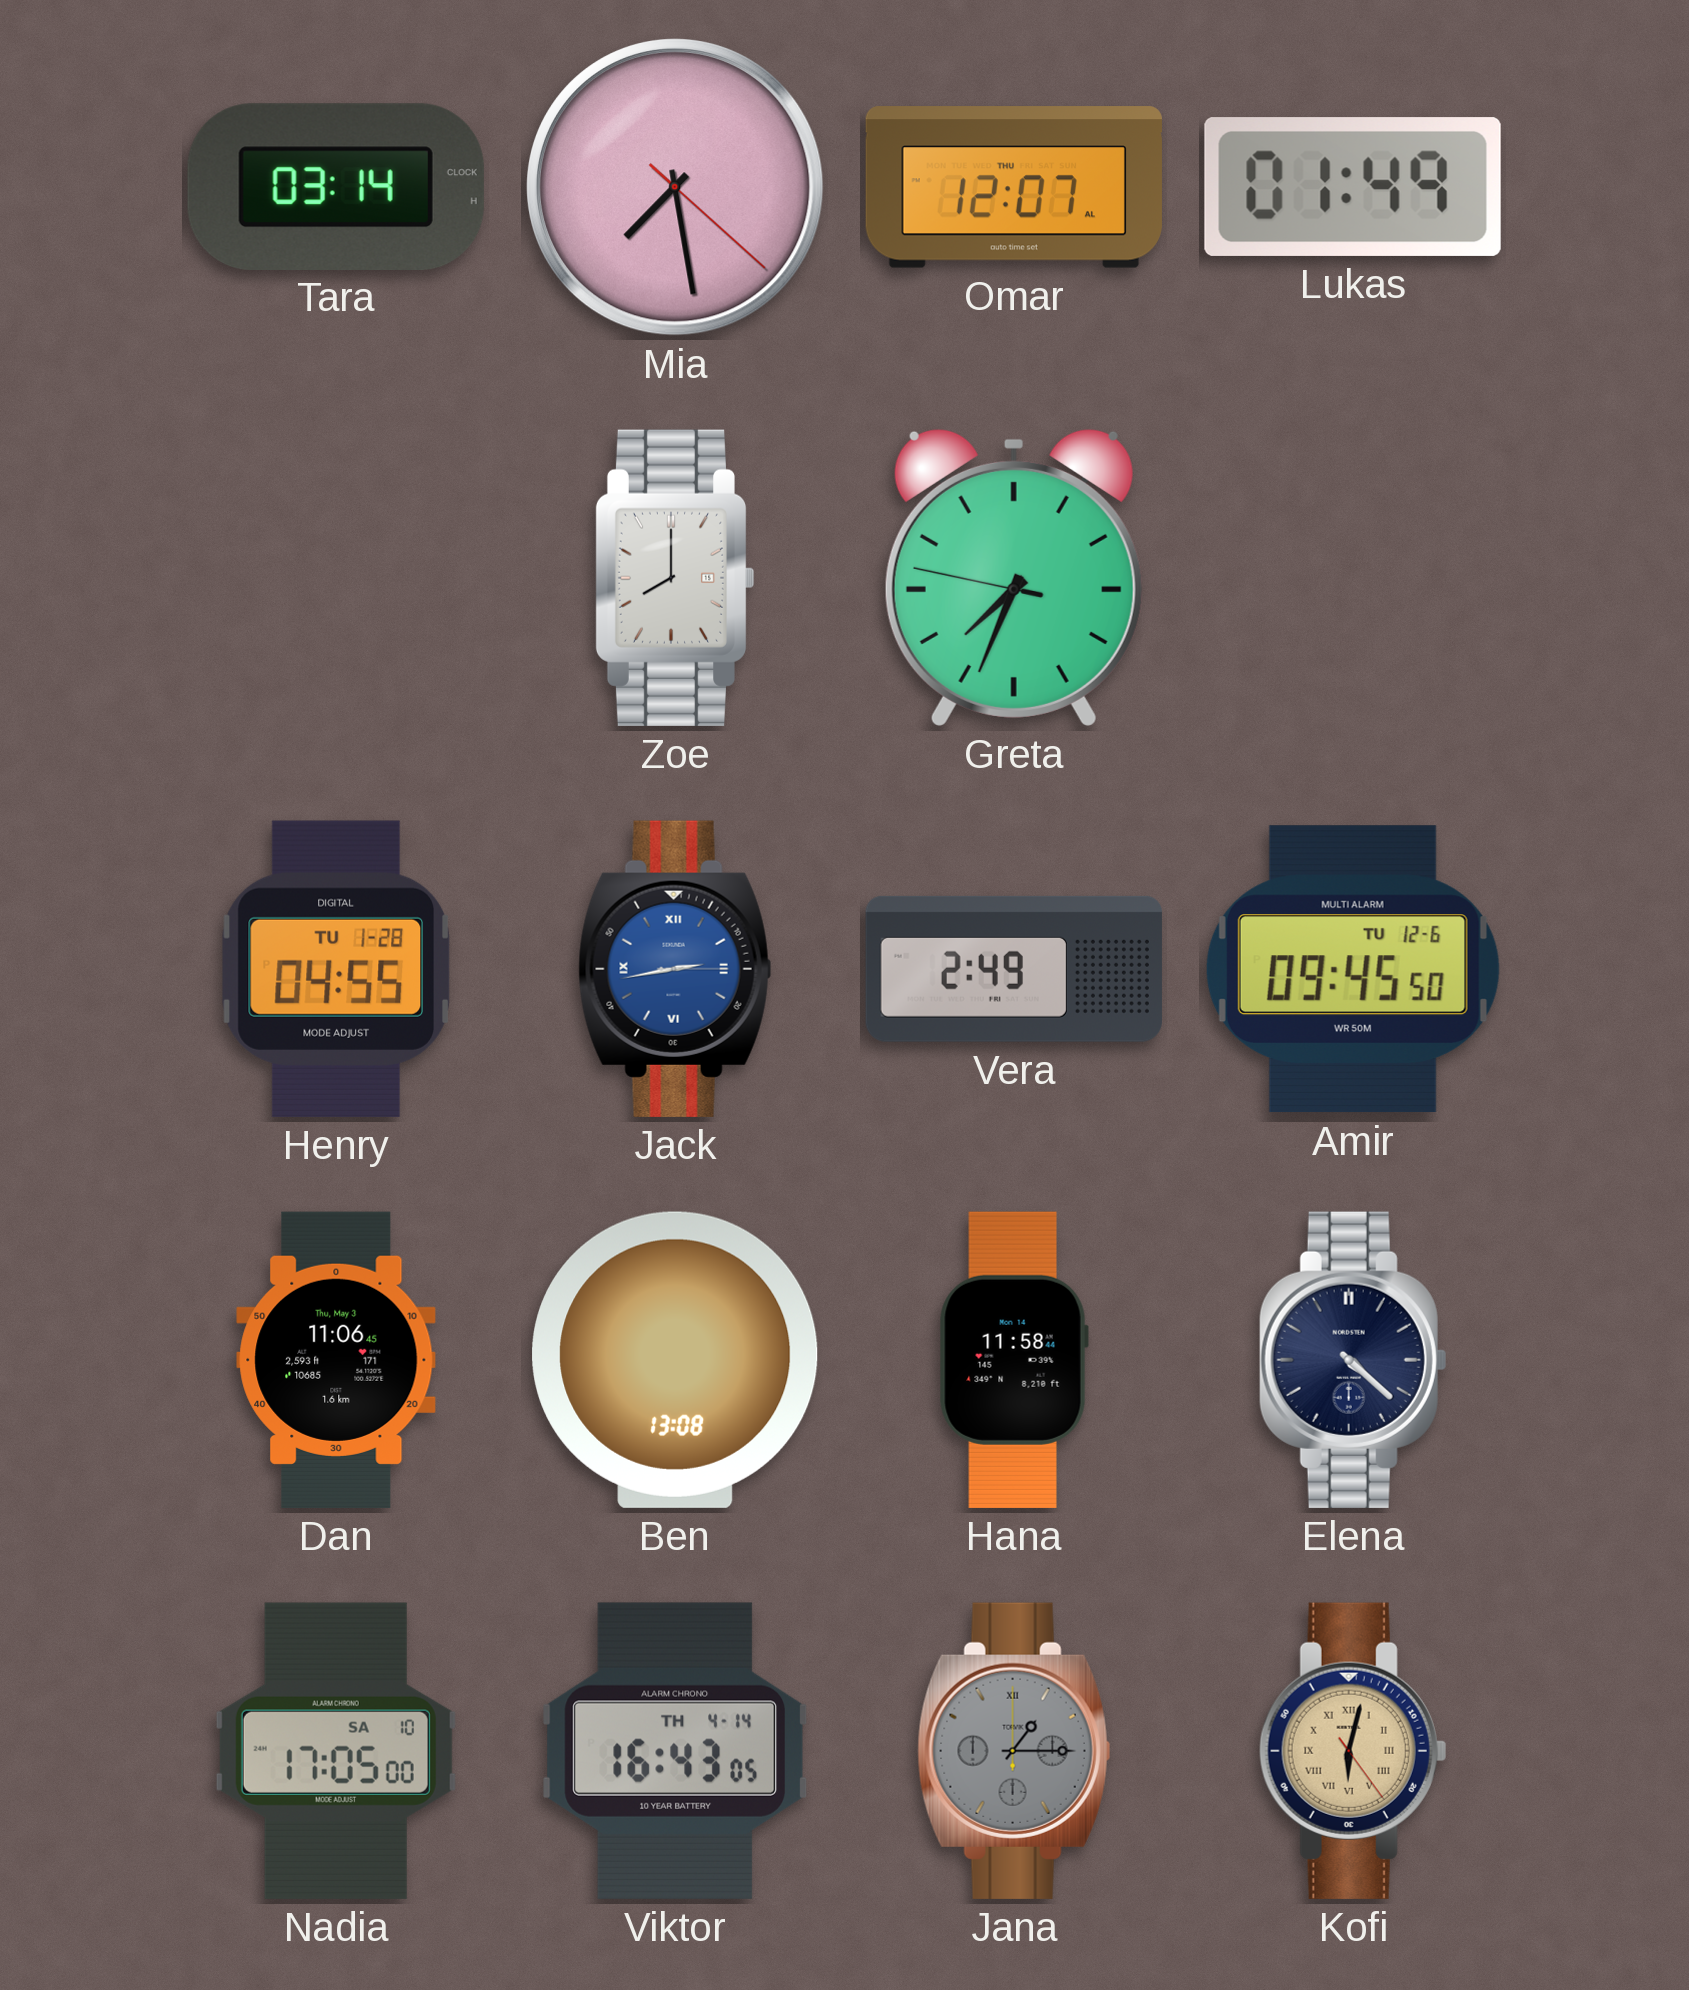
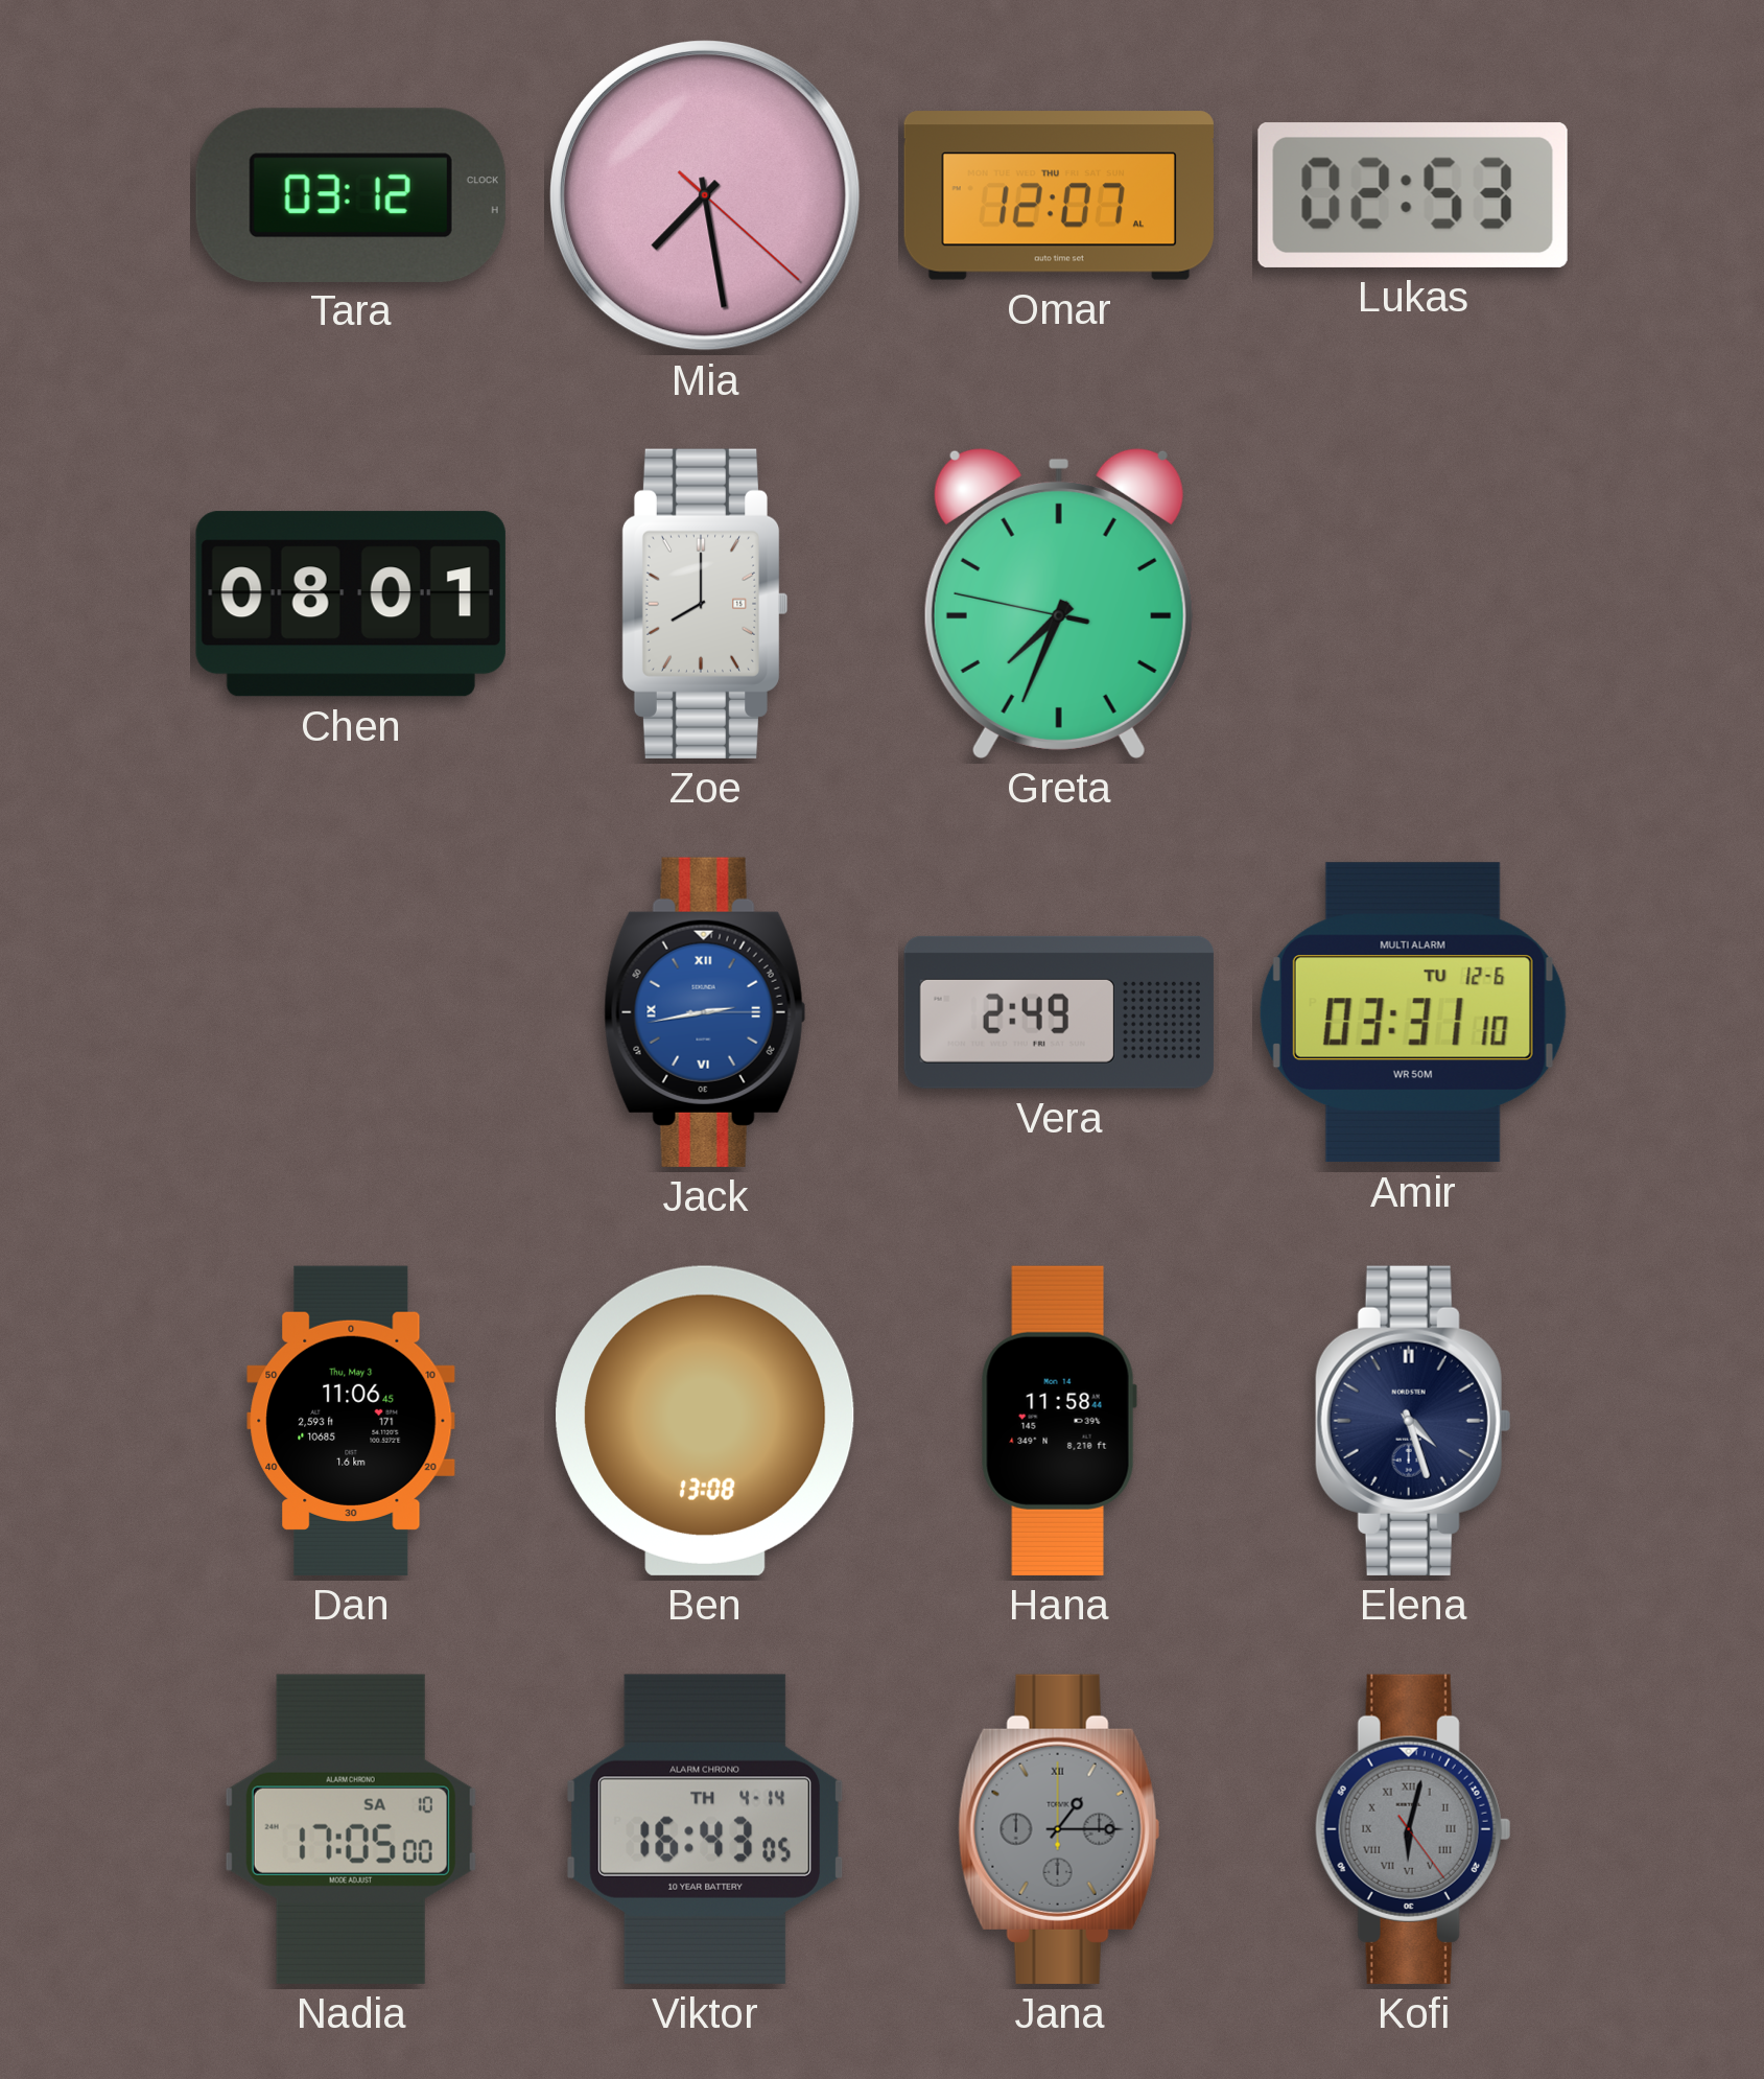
Tara: 03:14 -> 03:12
Lukas: 01:49 -> 02:53
Chen: none -> 08:01
Henry: 04:55 -> none
Amir: 09:45 -> 03:31
Elena: 4:22 -> 4:27
Kofi dial: champagne -> grey
